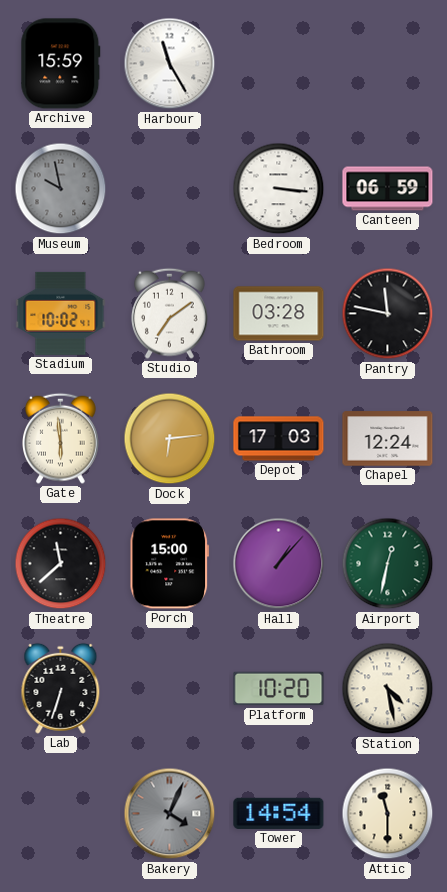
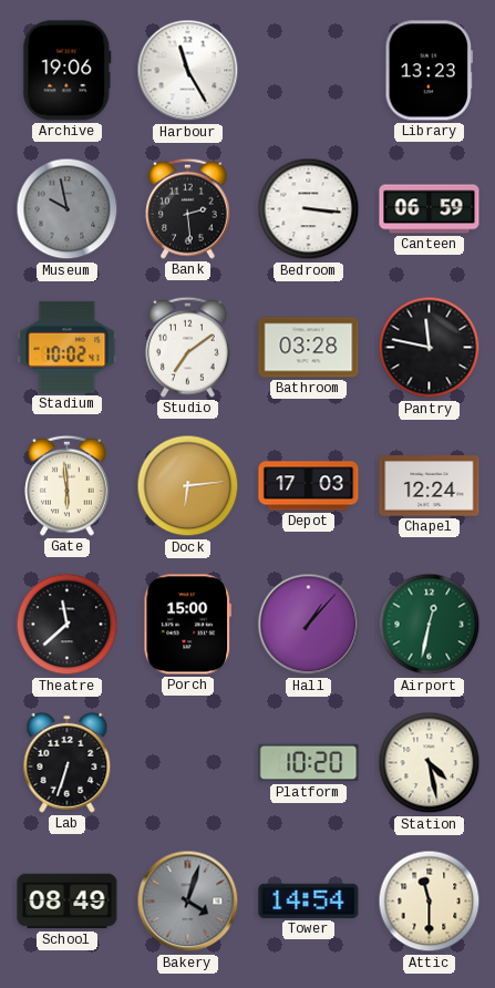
Archive: 15:59 -> 19:06
Library: none -> 13:23
Bank: none -> 2:29
School: none -> 08:49
Bakery: 4:04 -> 4:03
